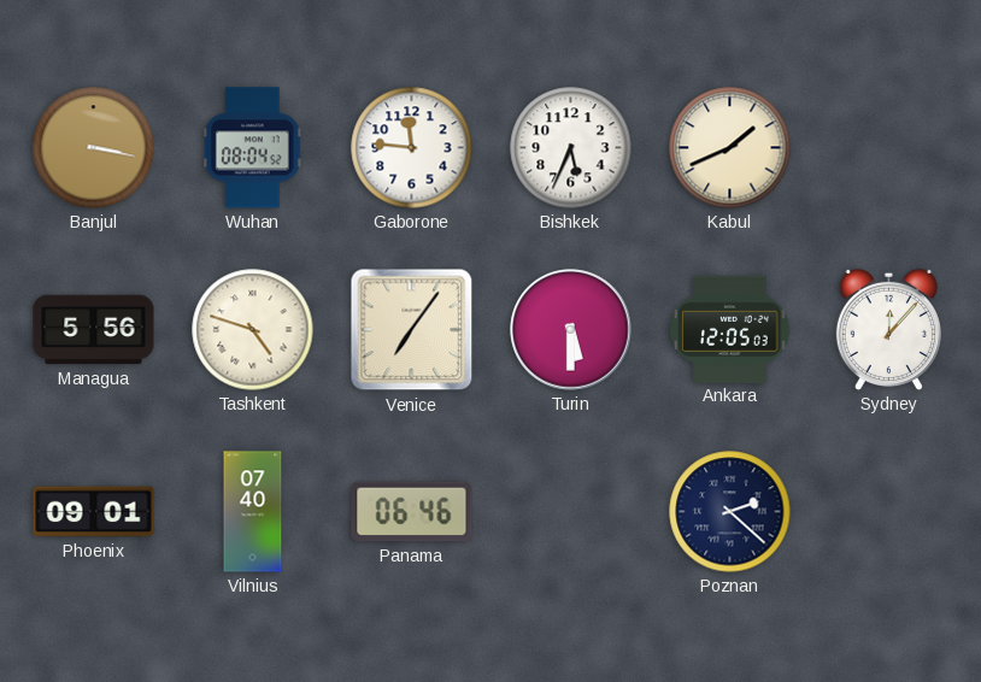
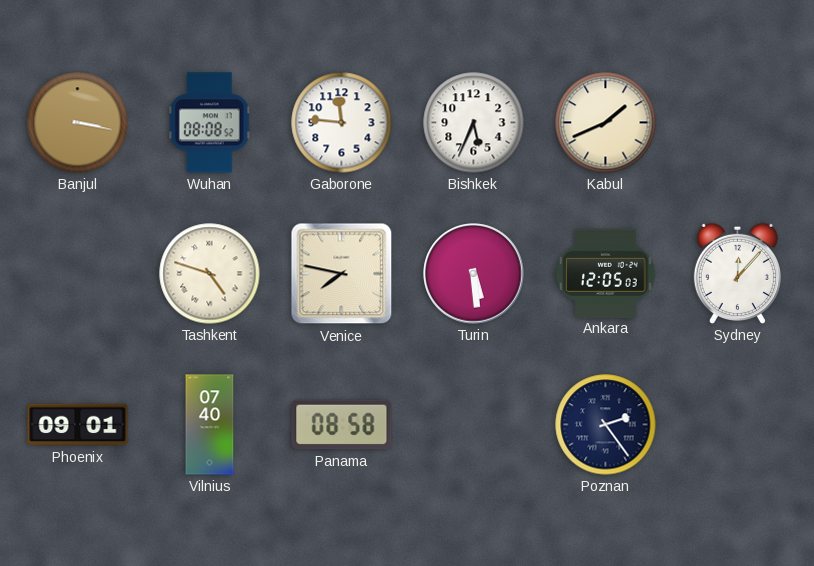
Wuhan: 08:04 -> 08:08
Managua: 5:56 -> none
Venice: 7:06 -> 7:47
Turin: 5:30 -> 5:29
Panama: 06:46 -> 08:58
Poznan: 2:22 -> 2:24
